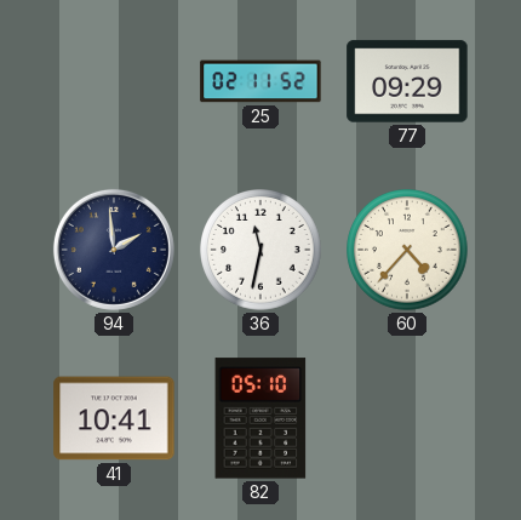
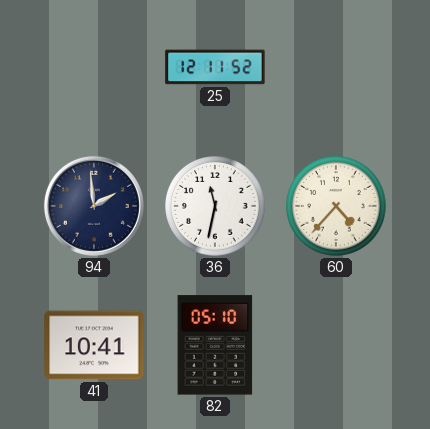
25: 02:11 -> 12:11
77: 09:29 -> none
